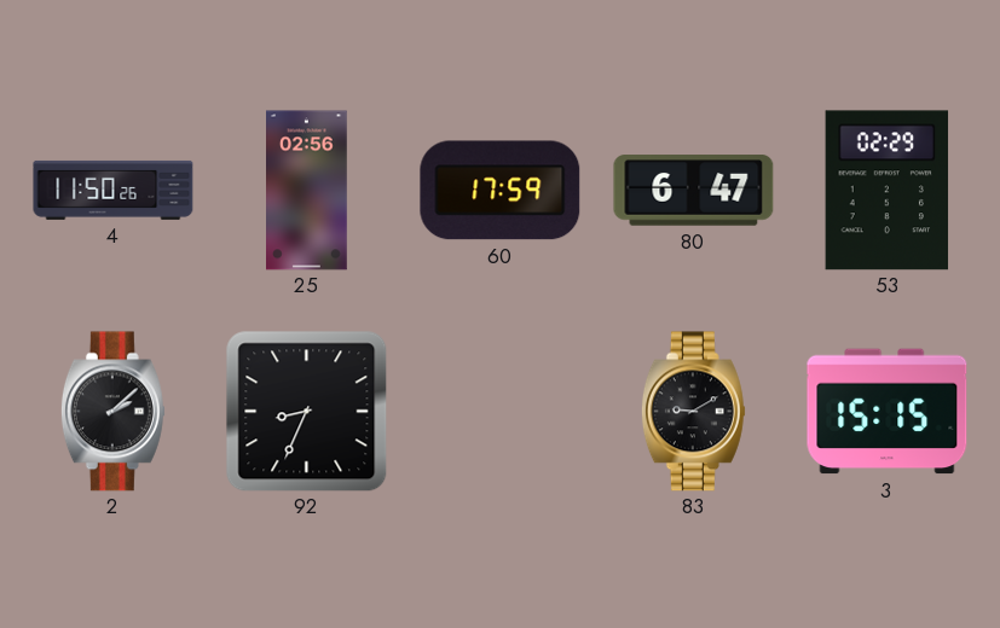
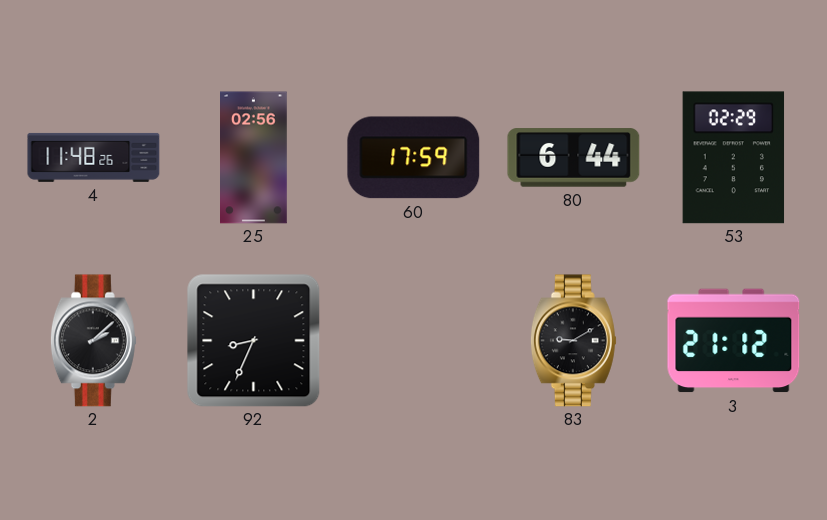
4: 11:50 -> 11:48
80: 6:47 -> 6:44
3: 15:15 -> 21:12
